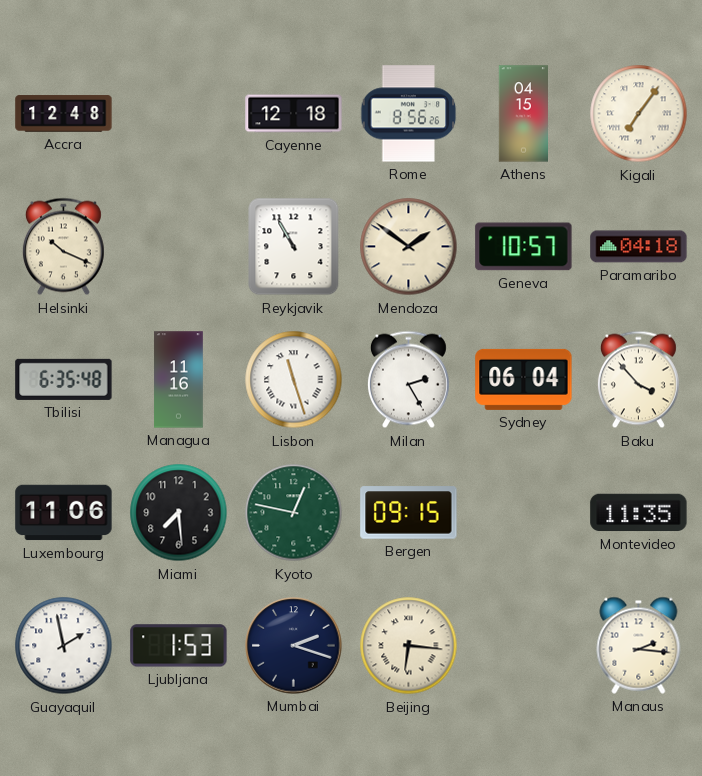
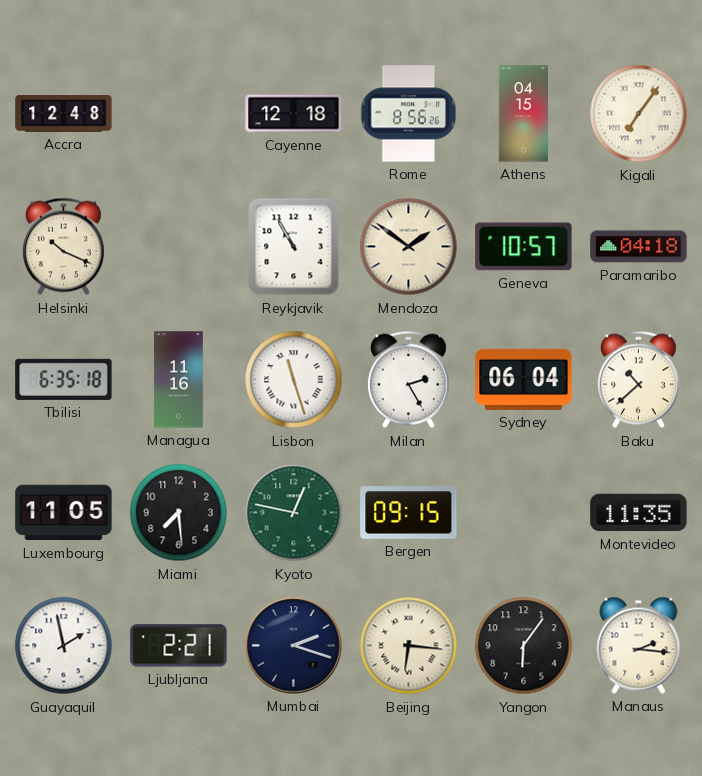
Tbilisi: 6:35:48 -> 6:35:18
Baku: 3:53 -> 10:38
Luxembourg: 11:06 -> 11:05
Ljubljana: 1:53 -> 2:21
Yangon: none -> 6:06
